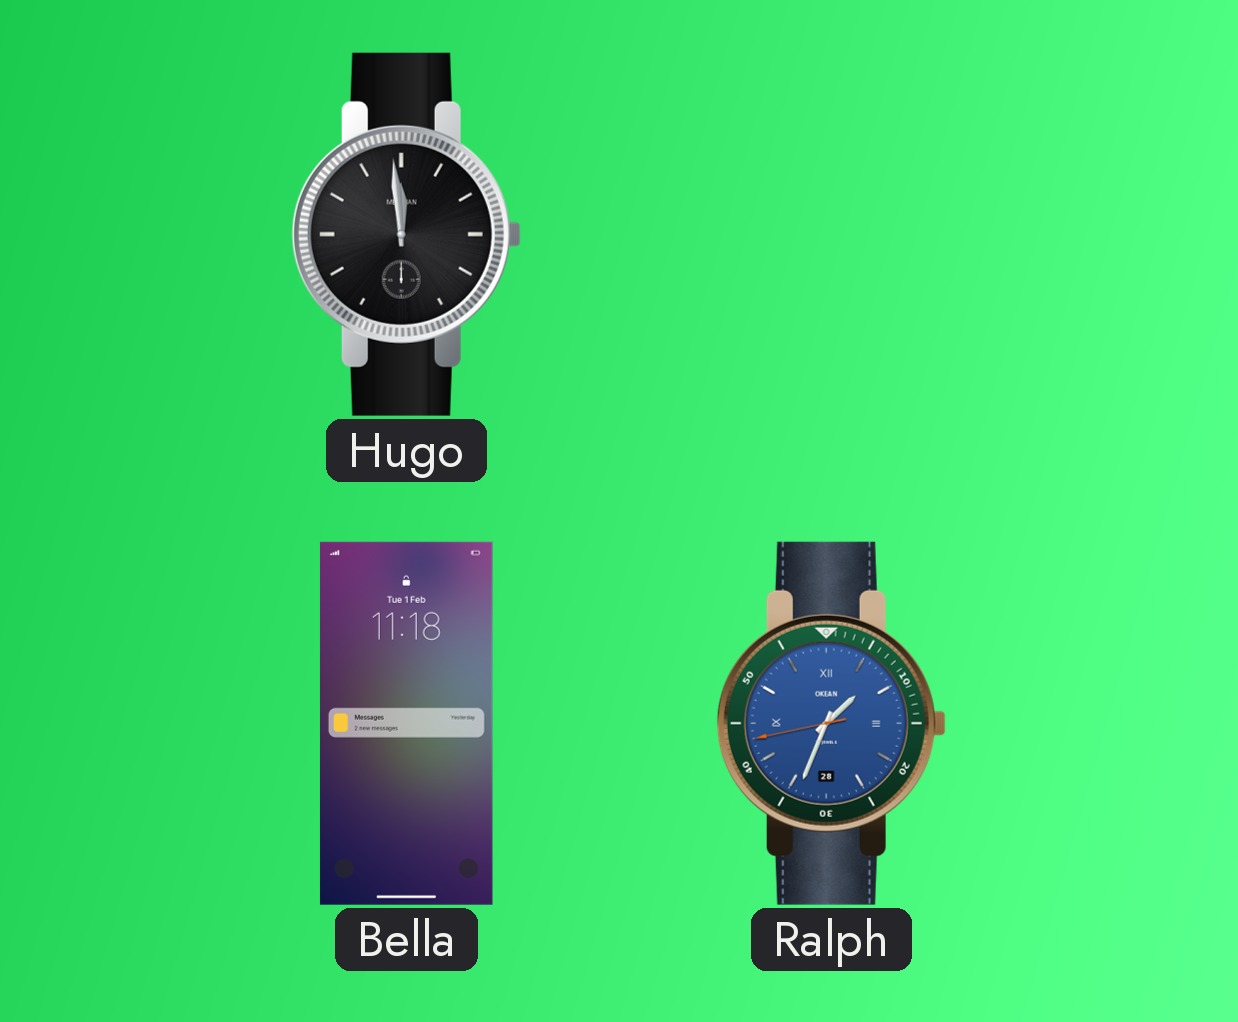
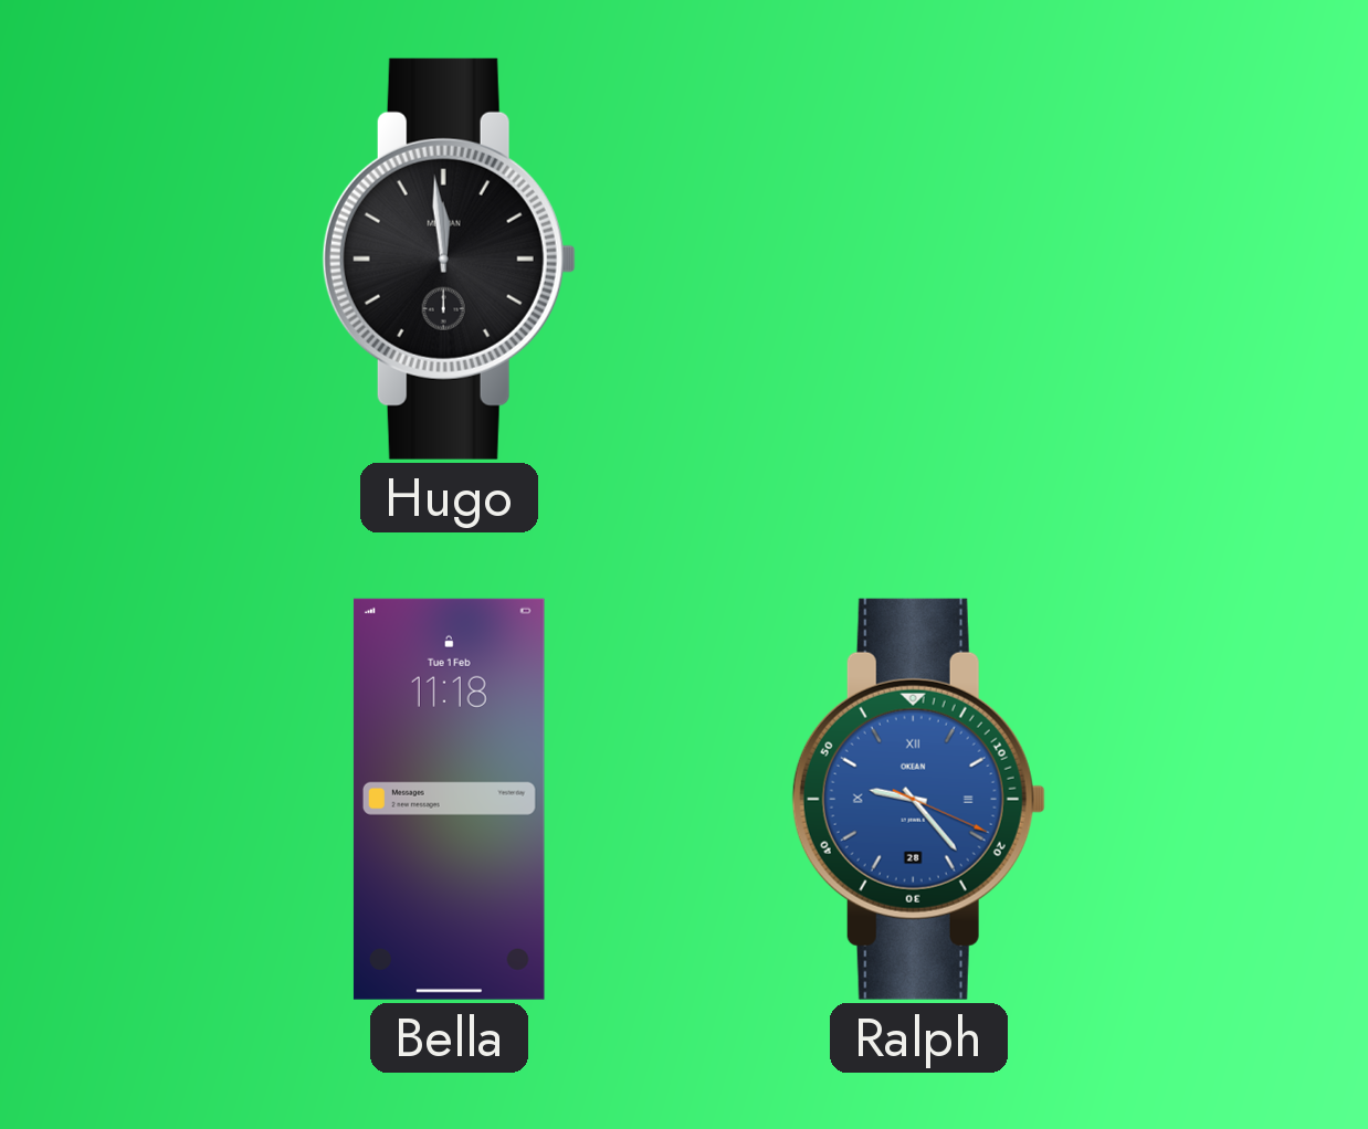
Ralph: 1:33 -> 9:23
